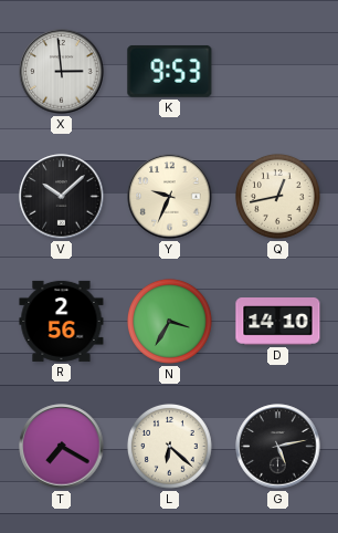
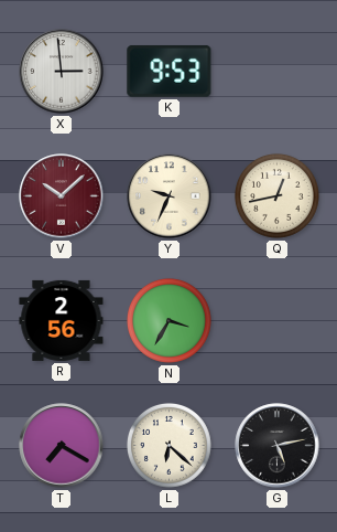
V dial: black -> burgundy
D: 14:10 -> none
